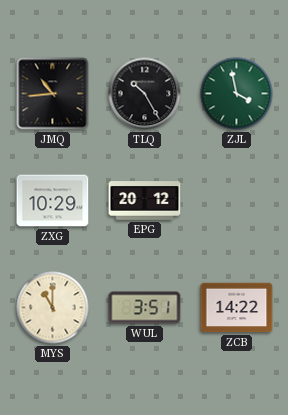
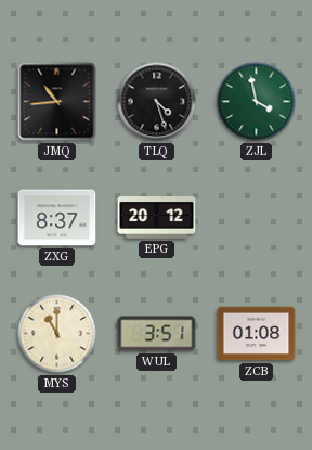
TLQ: 10:25 -> 4:27
ZXG: 10:29 -> 8:37
ZCB: 14:22 -> 01:08
